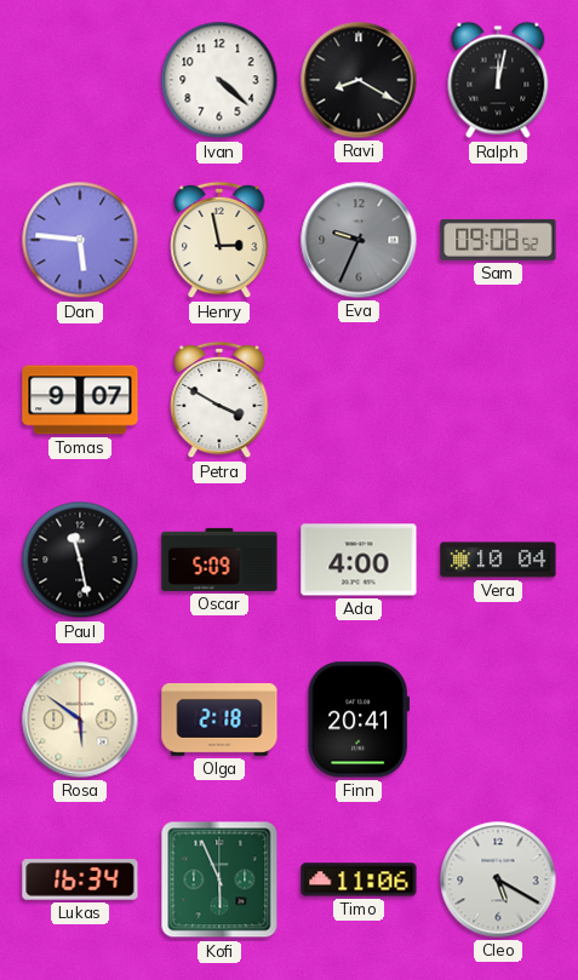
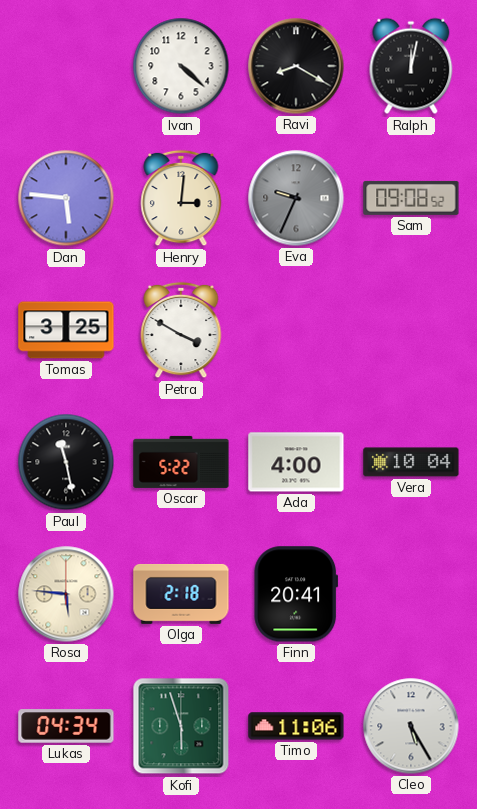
Henry: 2:58 -> 3:01
Tomas: 9:07 -> 3:25
Oscar: 5:09 -> 5:22
Rosa: 5:51 -> 5:46
Lukas: 16:34 -> 04:34
Kofi: 5:56 -> 5:57
Cleo: 5:20 -> 5:25
